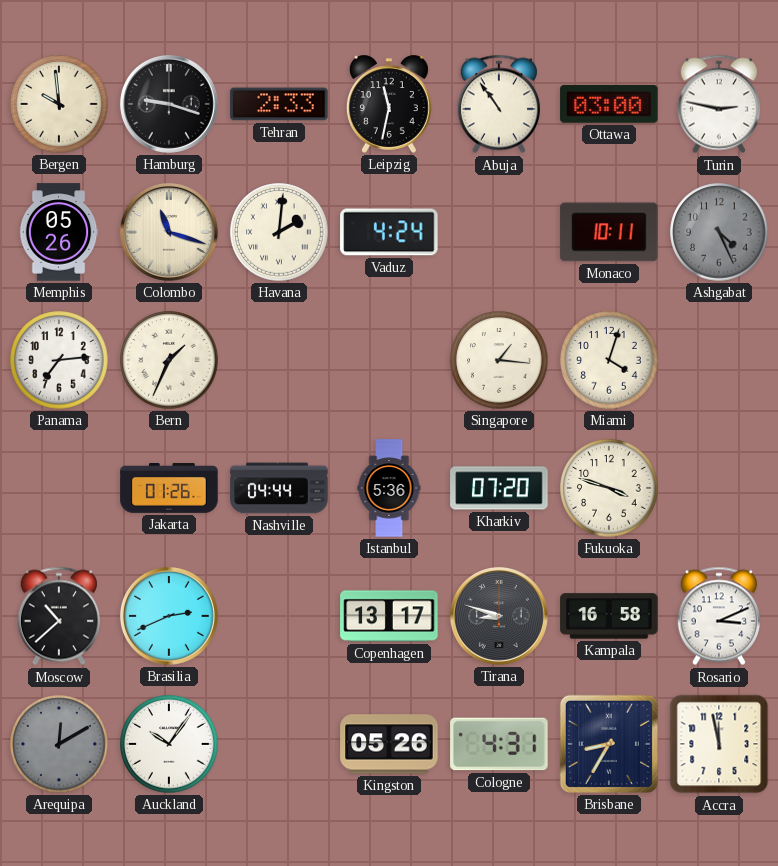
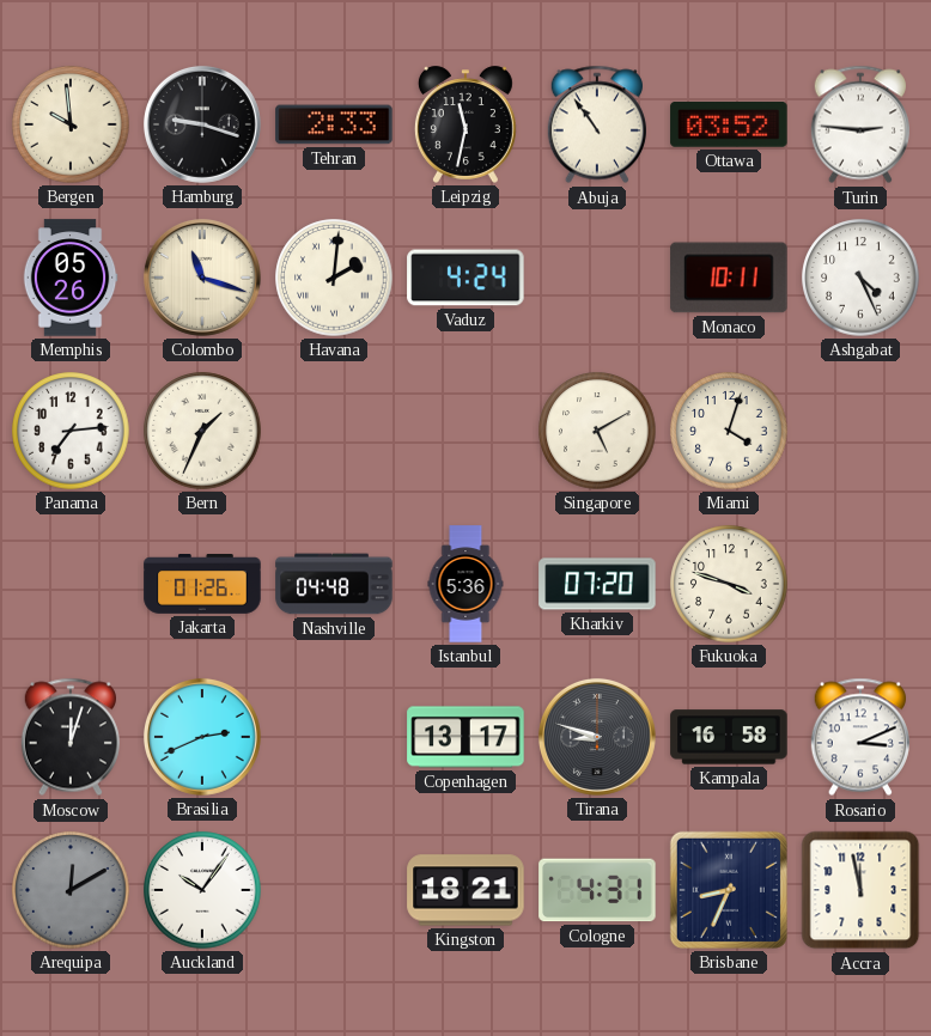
Ottawa: 03:00 -> 03:52
Turin: 2:47 -> 2:46
Ashgabat dial: grey -> white
Singapore: 1:16 -> 5:10
Nashville: 04:44 -> 04:48
Moscow: 10:38 -> 12:03
Kingston: 05:26 -> 18:21
Brisbane: 8:35 -> 8:34
